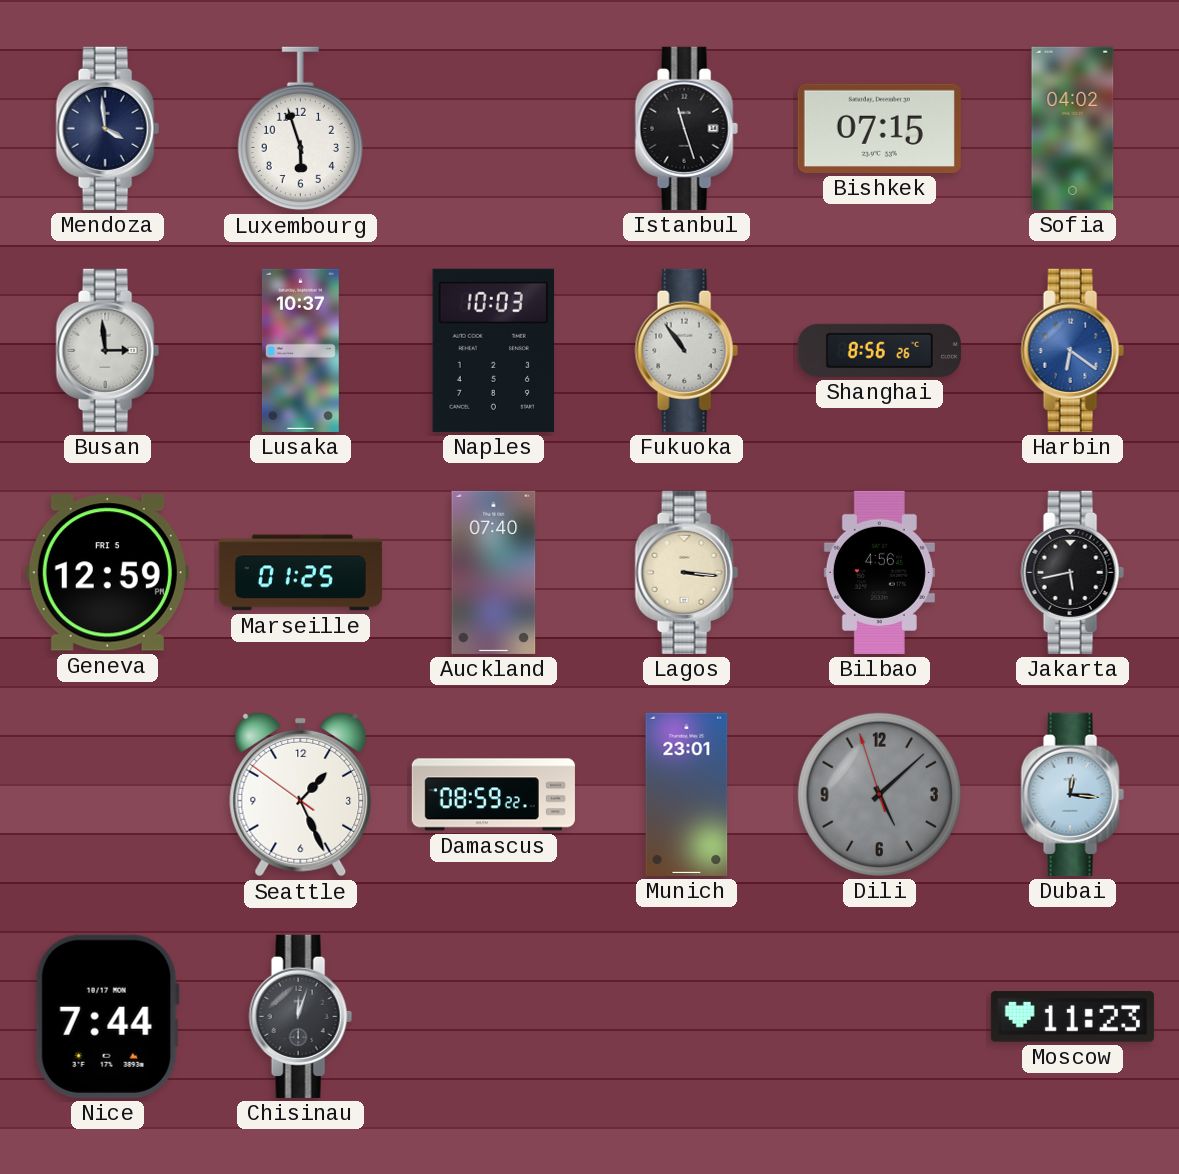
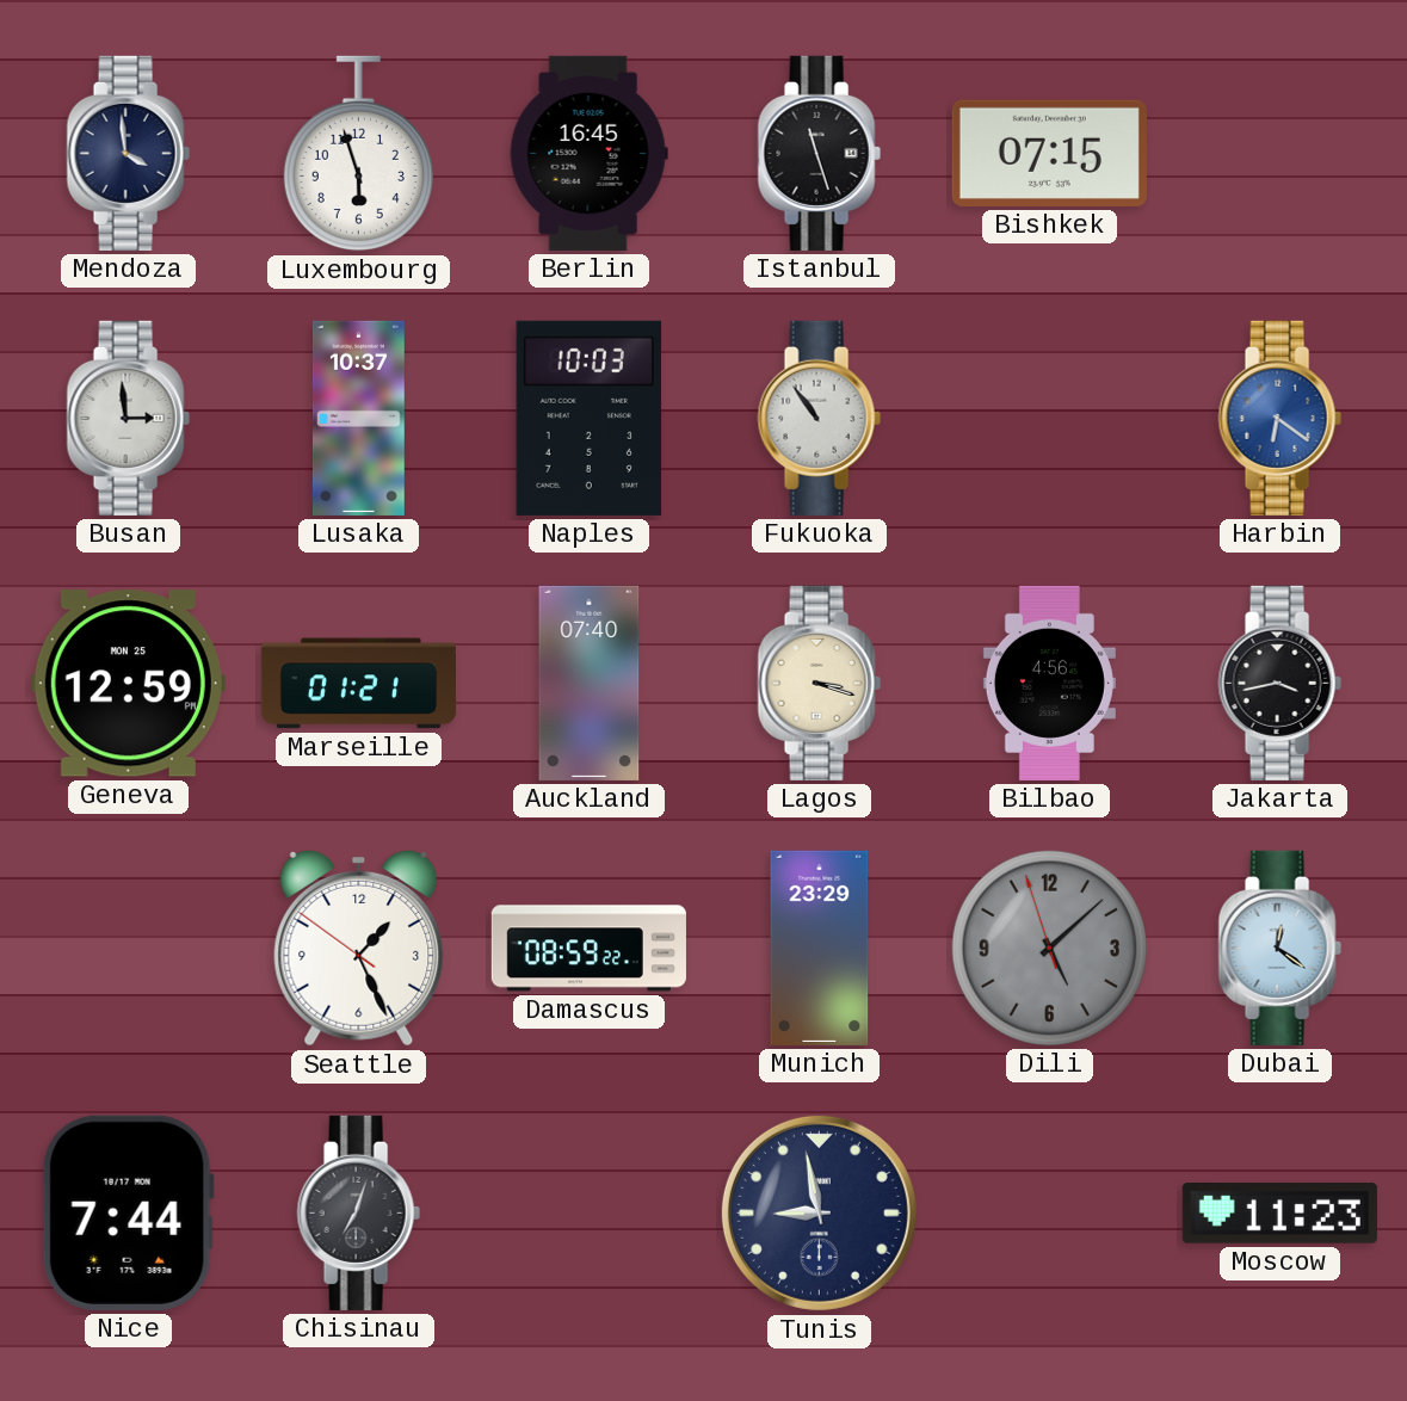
Berlin: none -> 16:45
Sofia: 04:02 -> none
Shanghai: 8:56 -> none
Geneva date: FRI 5 -> MON 25
Marseille: 01:25 -> 01:21
Lagos: 3:16 -> 3:18
Jakarta: 5:43 -> 3:43
Munich: 23:01 -> 23:29
Dubai: 12:16 -> 12:21
Chisinau: 12:03 -> 7:03
Tunis: none -> 8:58
